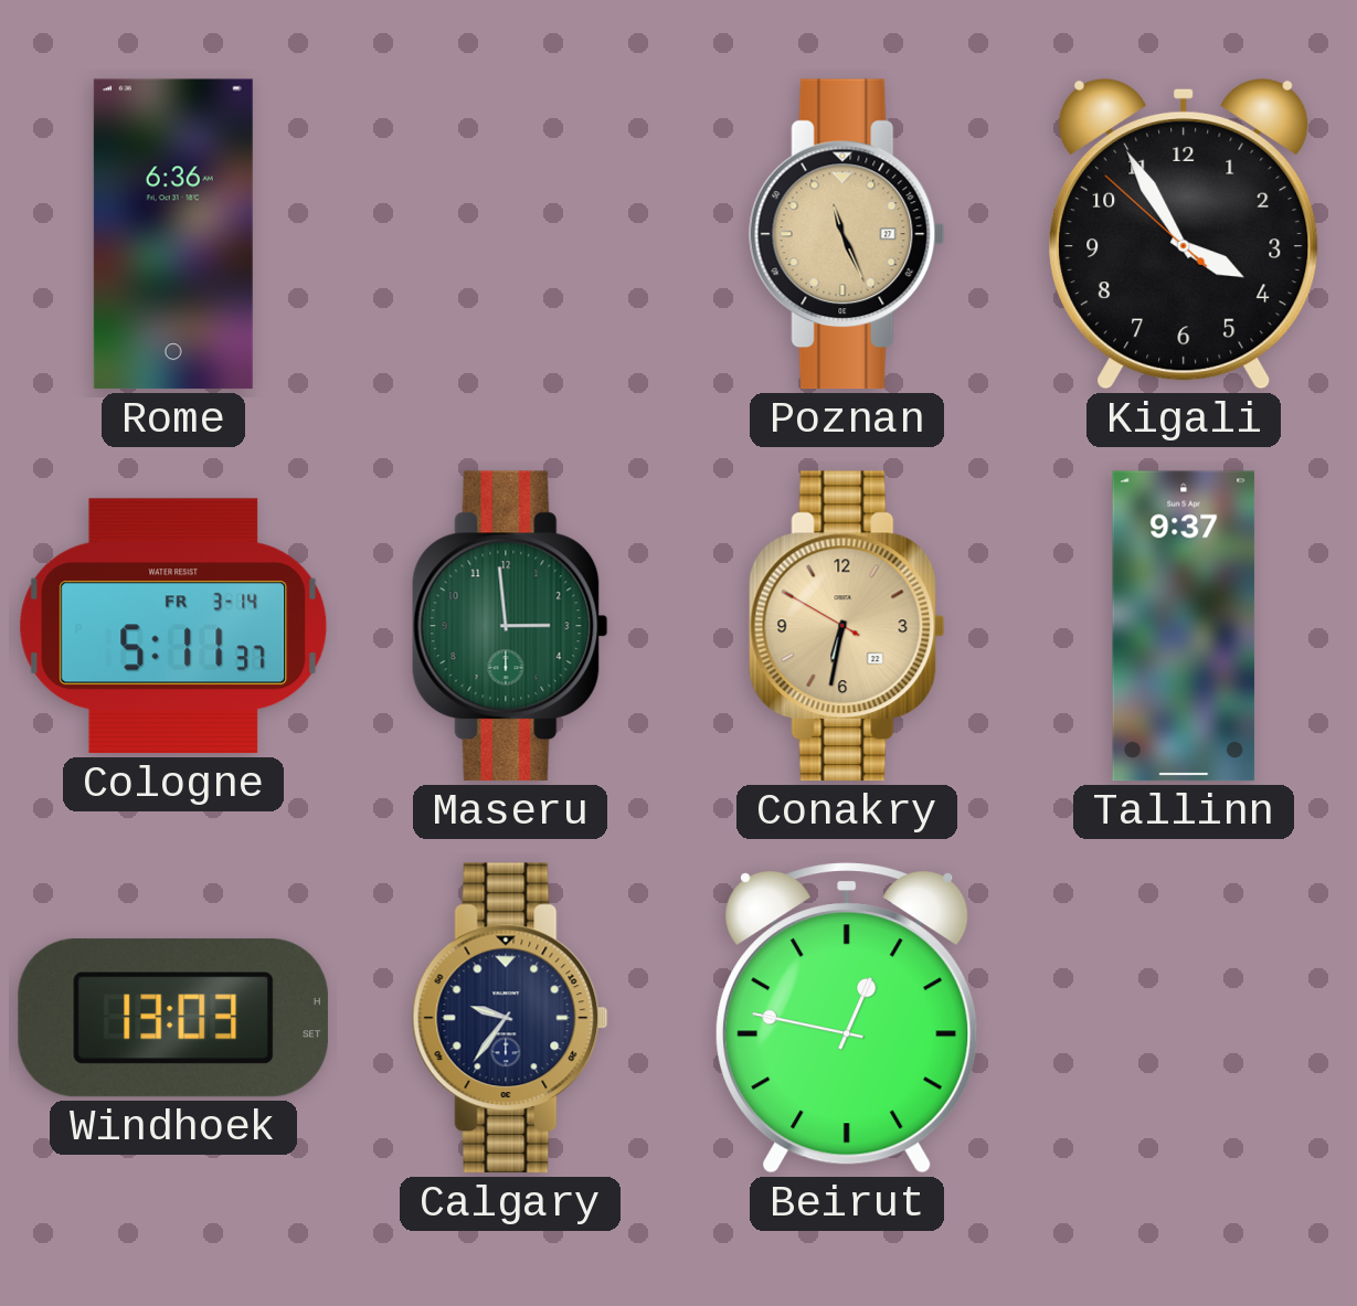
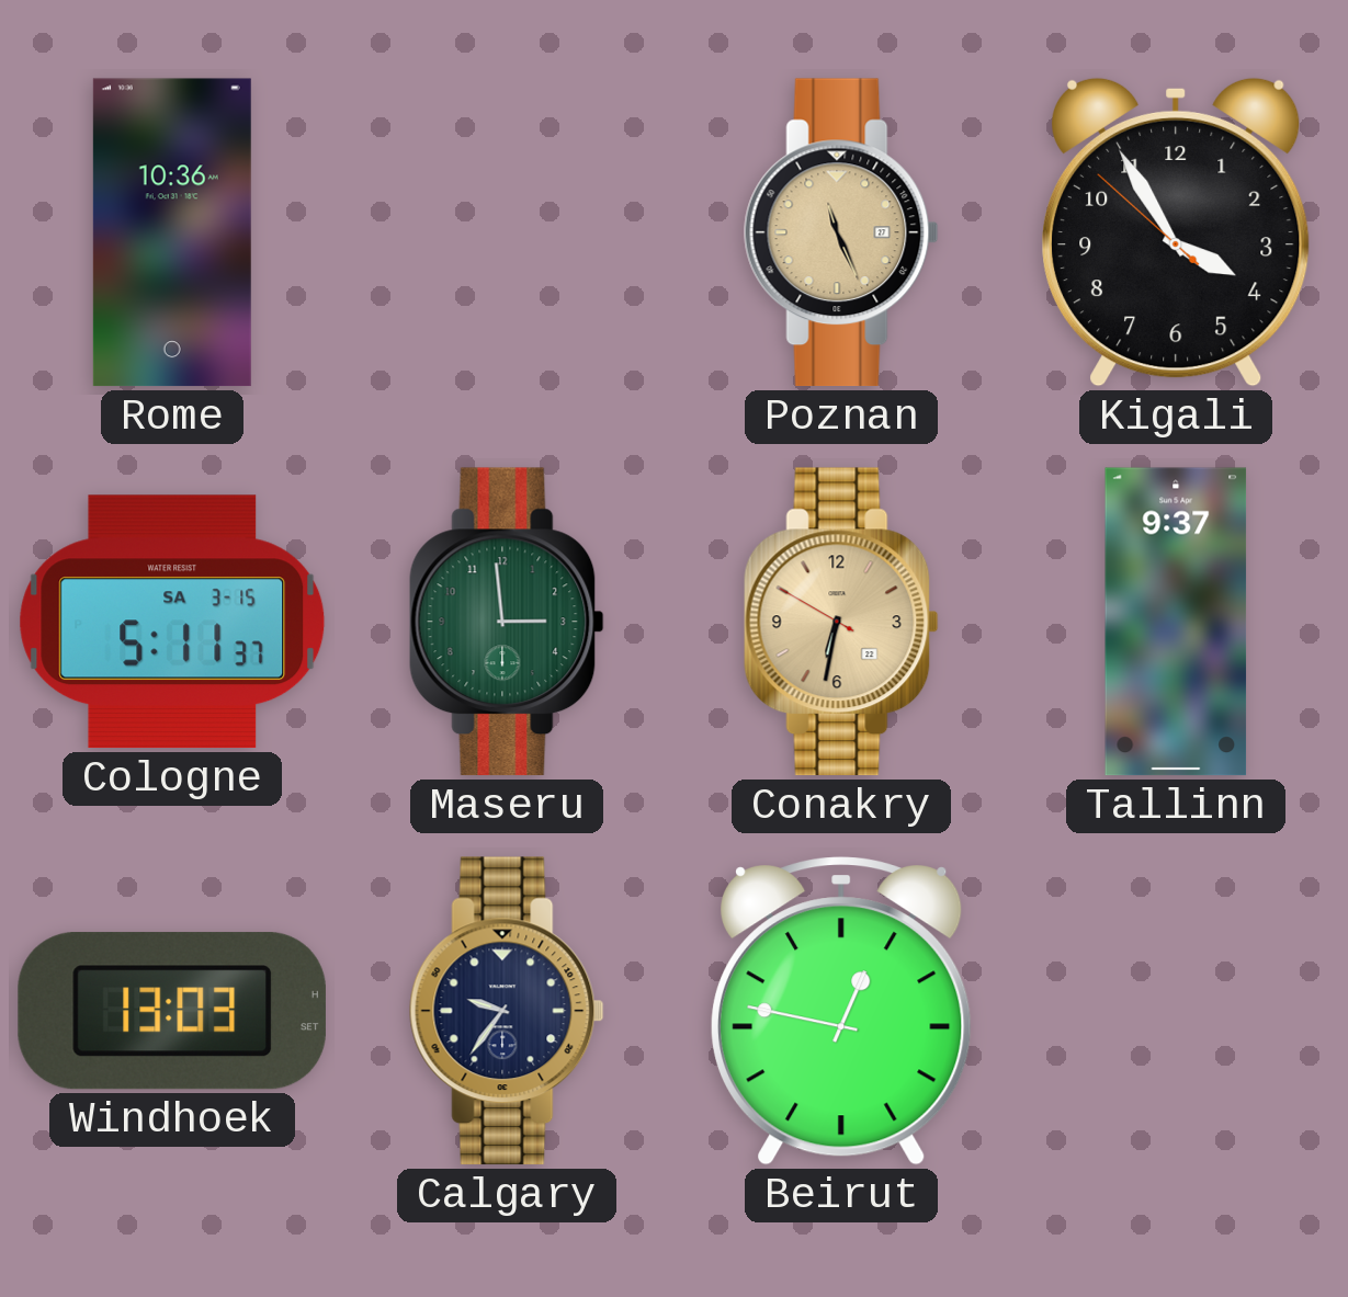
Rome: 6:36 -> 10:36
Cologne date: FR 3-14 -> SA 3-15
